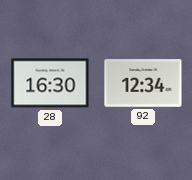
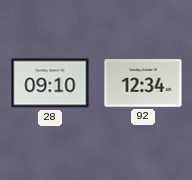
28: 16:30 -> 09:10
